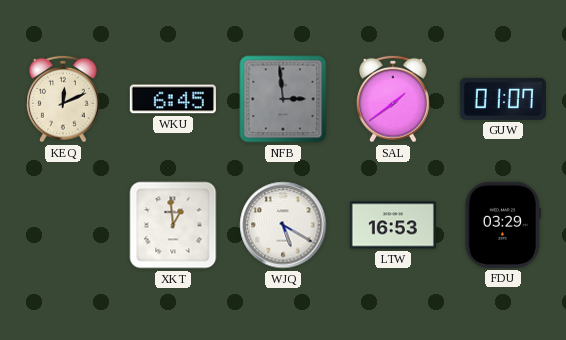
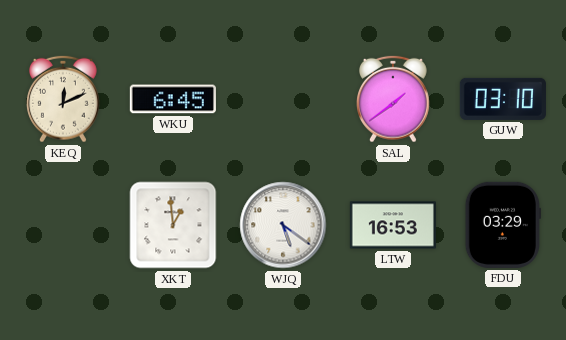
NFB: 2:59 -> none
GUW: 01:07 -> 03:10
WJQ: 5:20 -> 5:21
